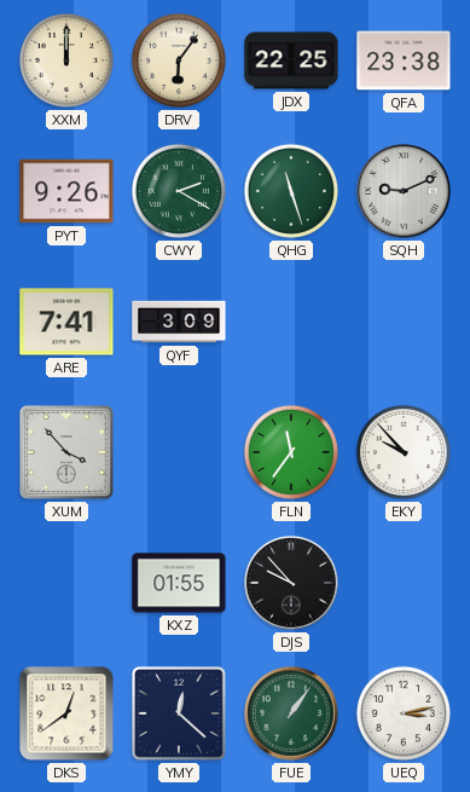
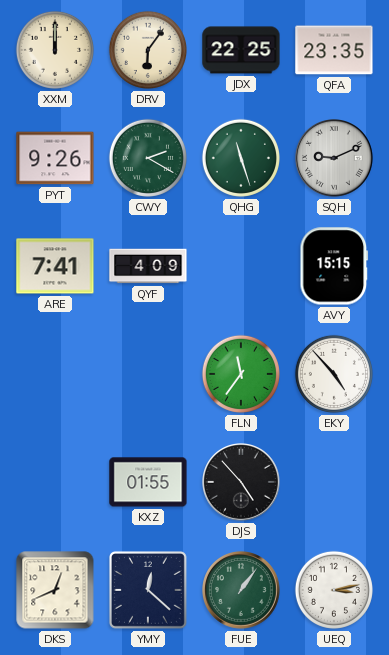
QFA: 23:38 -> 23:35
QYF: 3:09 -> 4:09
AVY: none -> 15:15
XUM: 3:53 -> none
EKY: 9:53 -> 4:53
DJS: 9:53 -> 4:53
DKS: 12:39 -> 12:41
